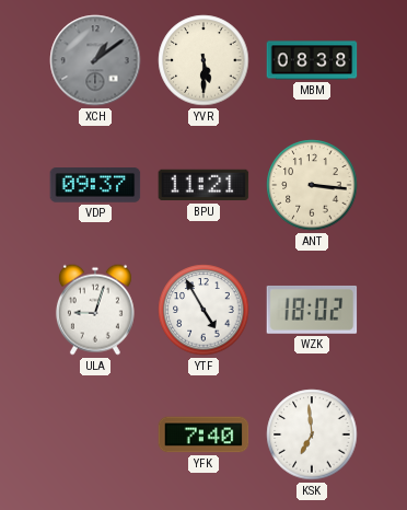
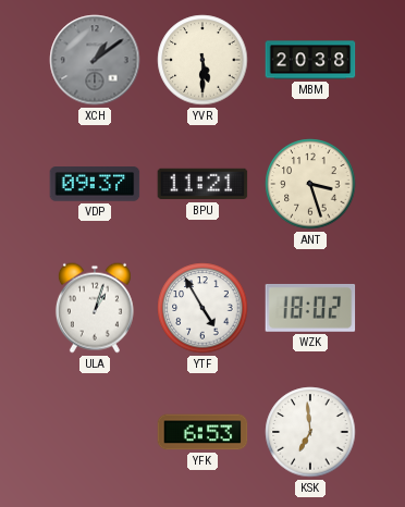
MBM: 08:38 -> 20:38
ANT: 3:16 -> 3:27
ULA: 9:03 -> 1:03
YFK: 7:40 -> 6:53
